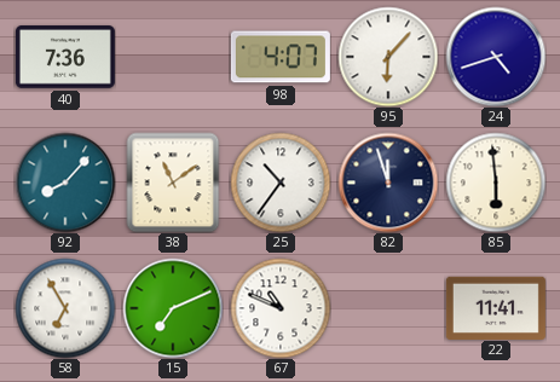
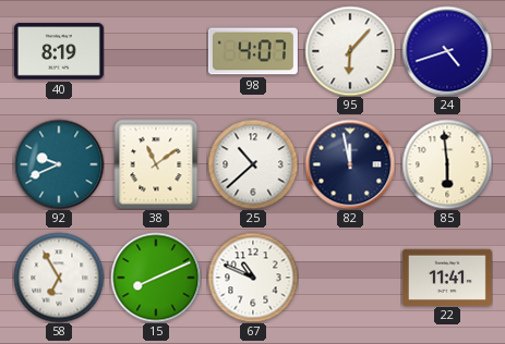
40: 7:36 -> 8:19
92: 8:07 -> 9:41
25: 10:36 -> 10:38
82: 11:57 -> 11:58
15: 7:11 -> 8:11
